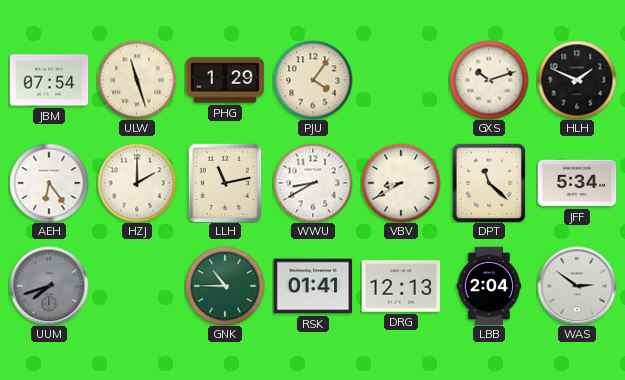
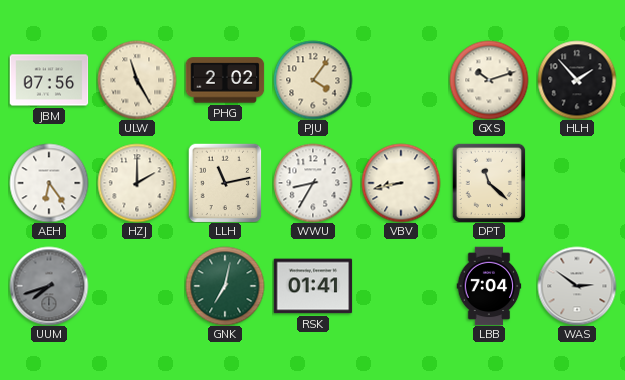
JBM: 07:54 -> 07:56
ULW: 11:27 -> 11:25
PHG: 1:29 -> 2:02
HLH: 1:49 -> 1:53
WWU: 8:40 -> 8:35
VBV: 8:40 -> 8:43
JFF: 5:34 -> none
GNK: 10:45 -> 7:02
DRG: 12:13 -> none
LBB: 2:04 -> 7:04
